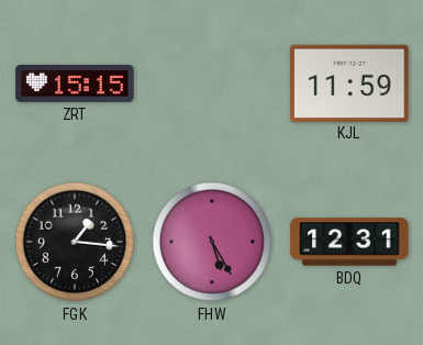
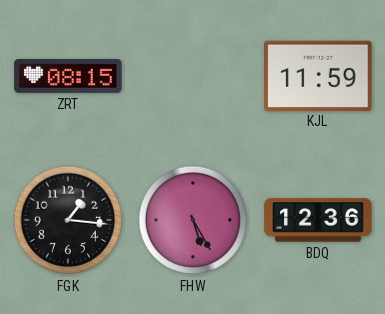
ZRT: 15:15 -> 08:15
BDQ: 12:31 -> 12:36
